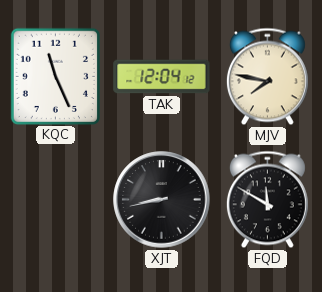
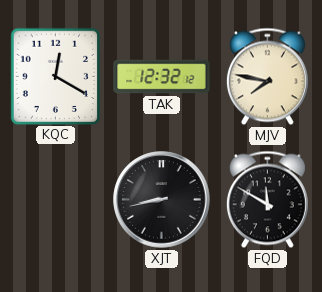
KQC: 11:26 -> 12:20
TAK: 12:04 -> 12:32
